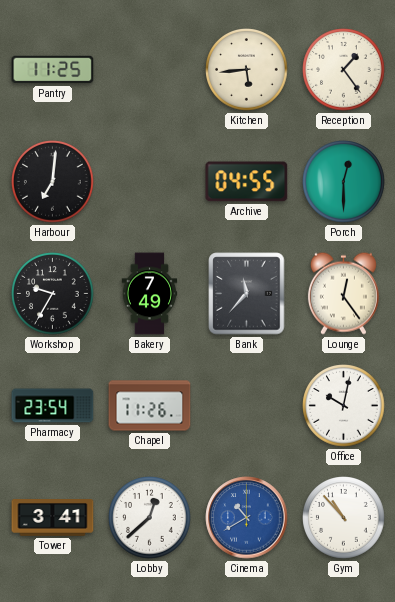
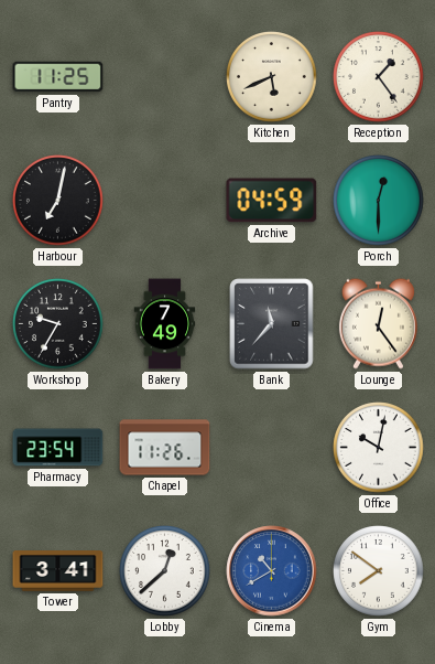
Kitchen: 5:44 -> 5:41
Harbour: 7:01 -> 7:02
Archive: 04:55 -> 04:59
Gym: 10:53 -> 7:51
